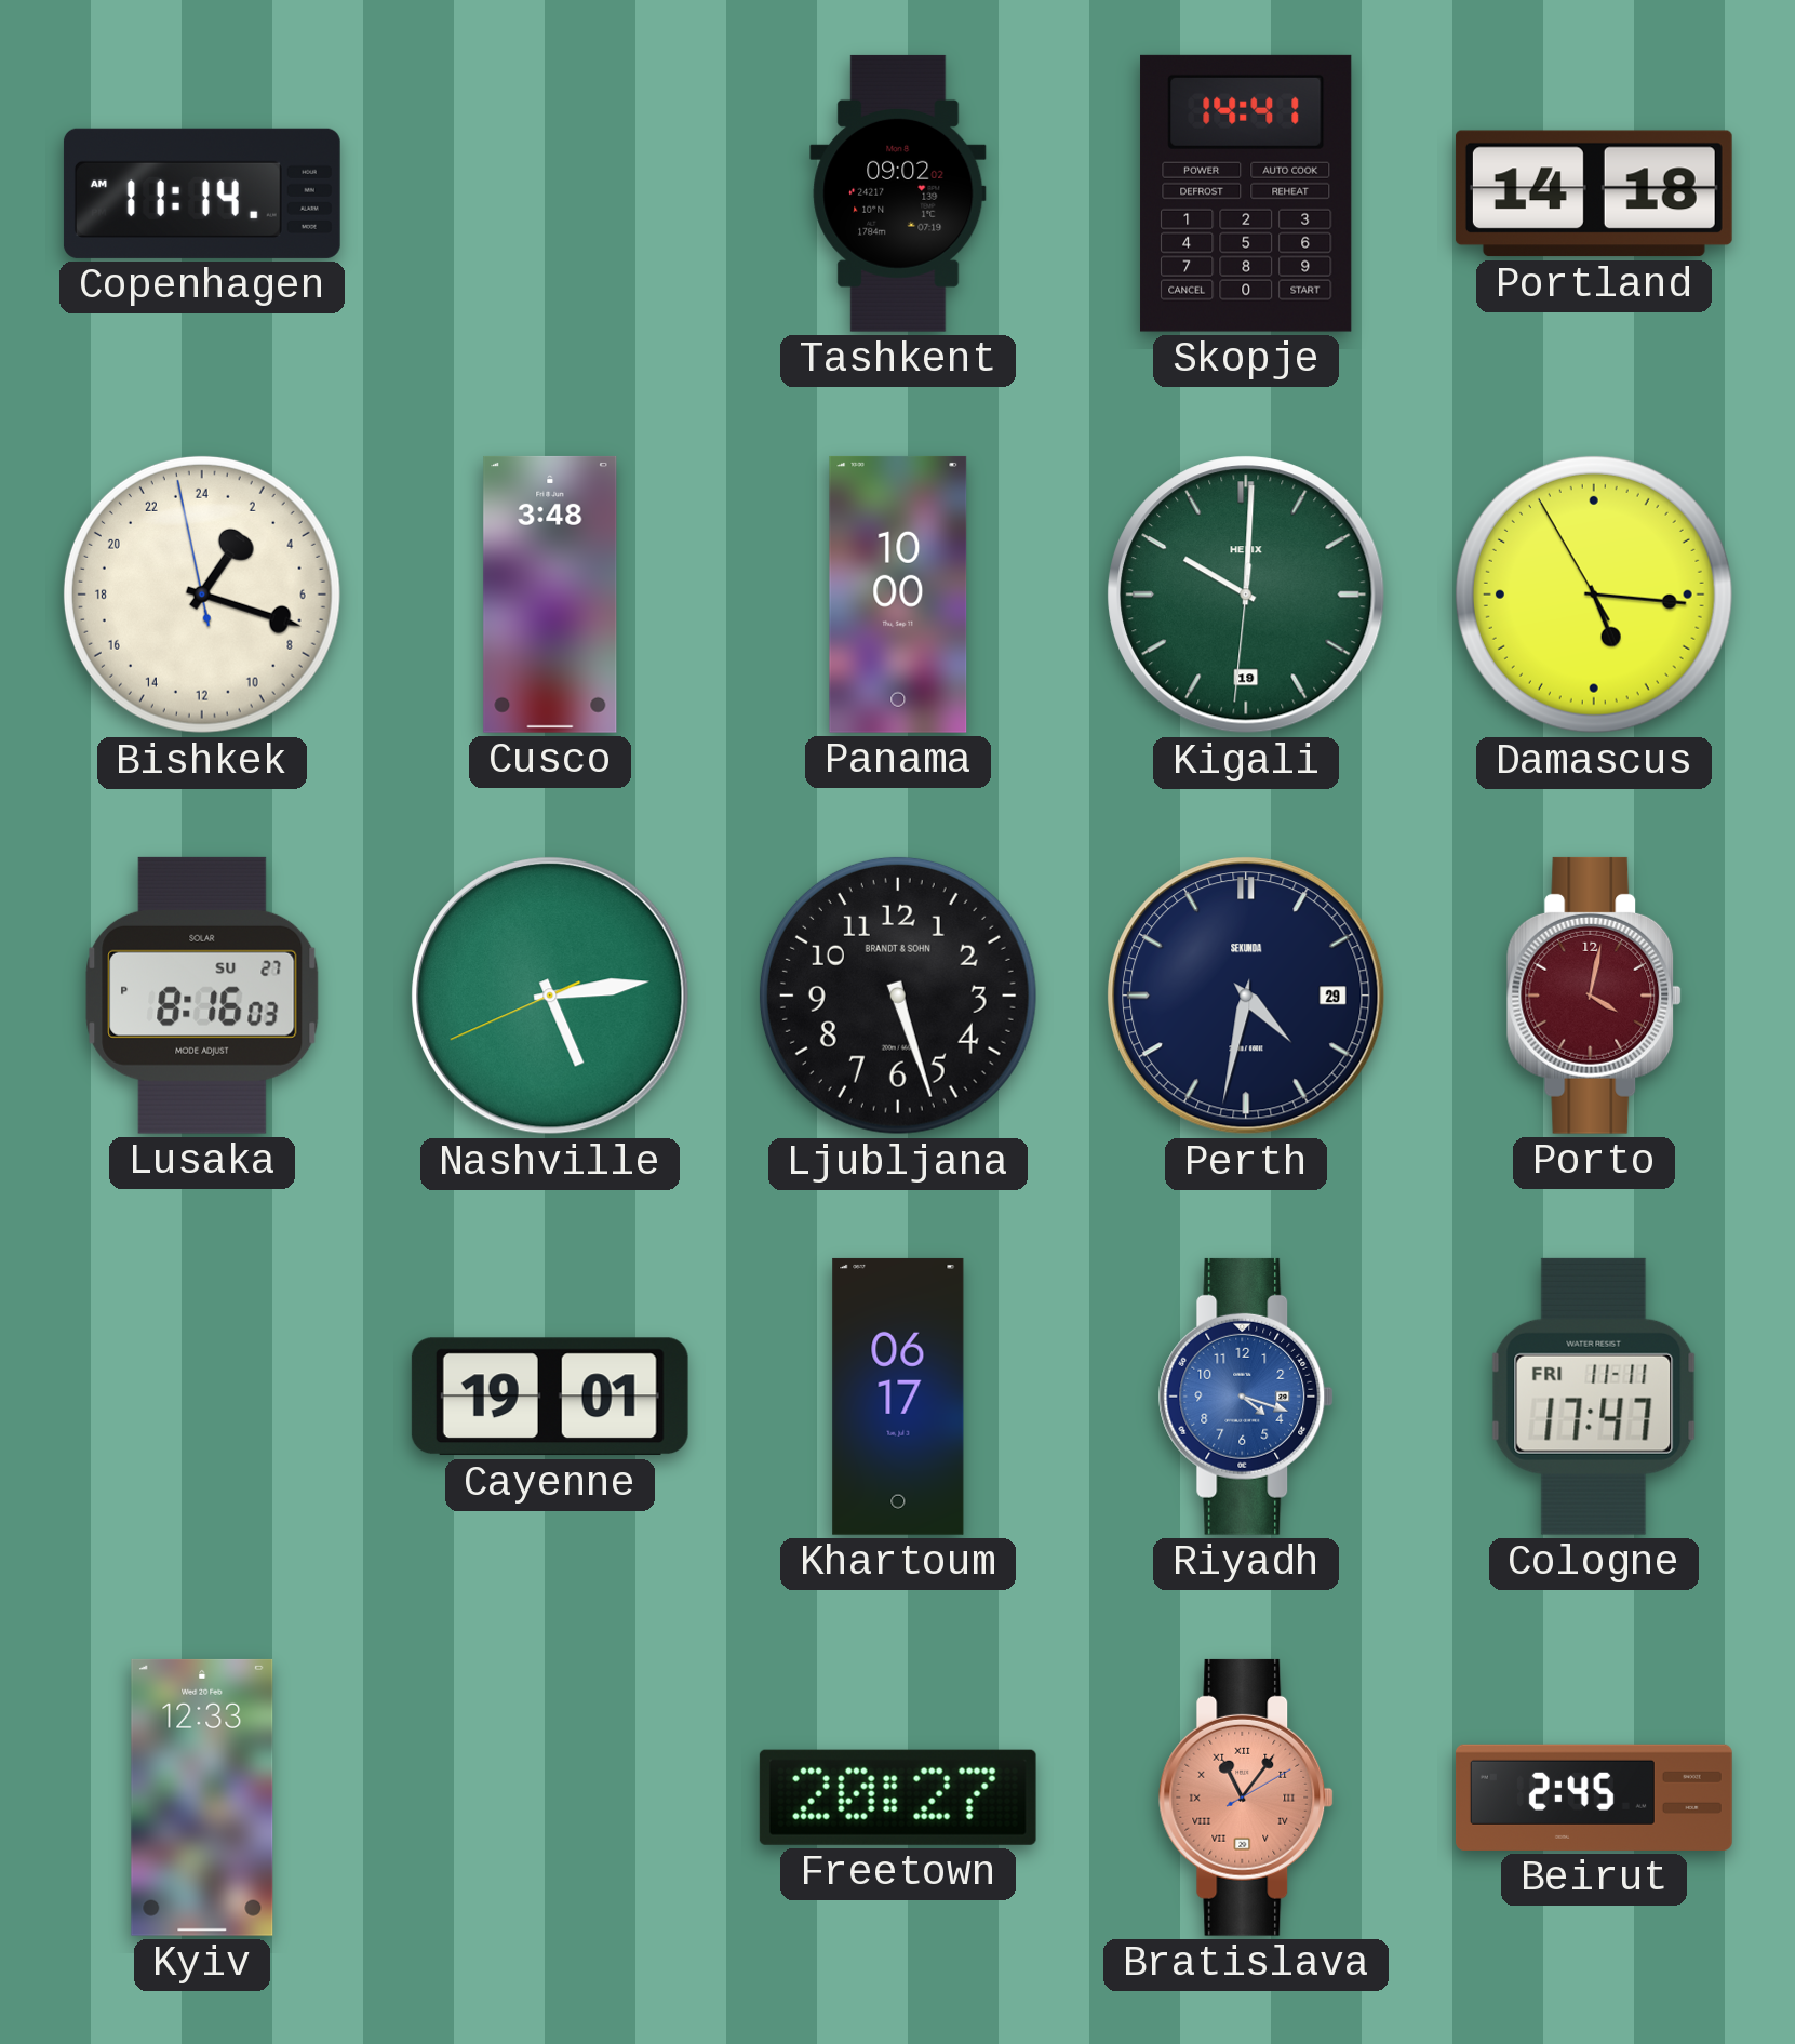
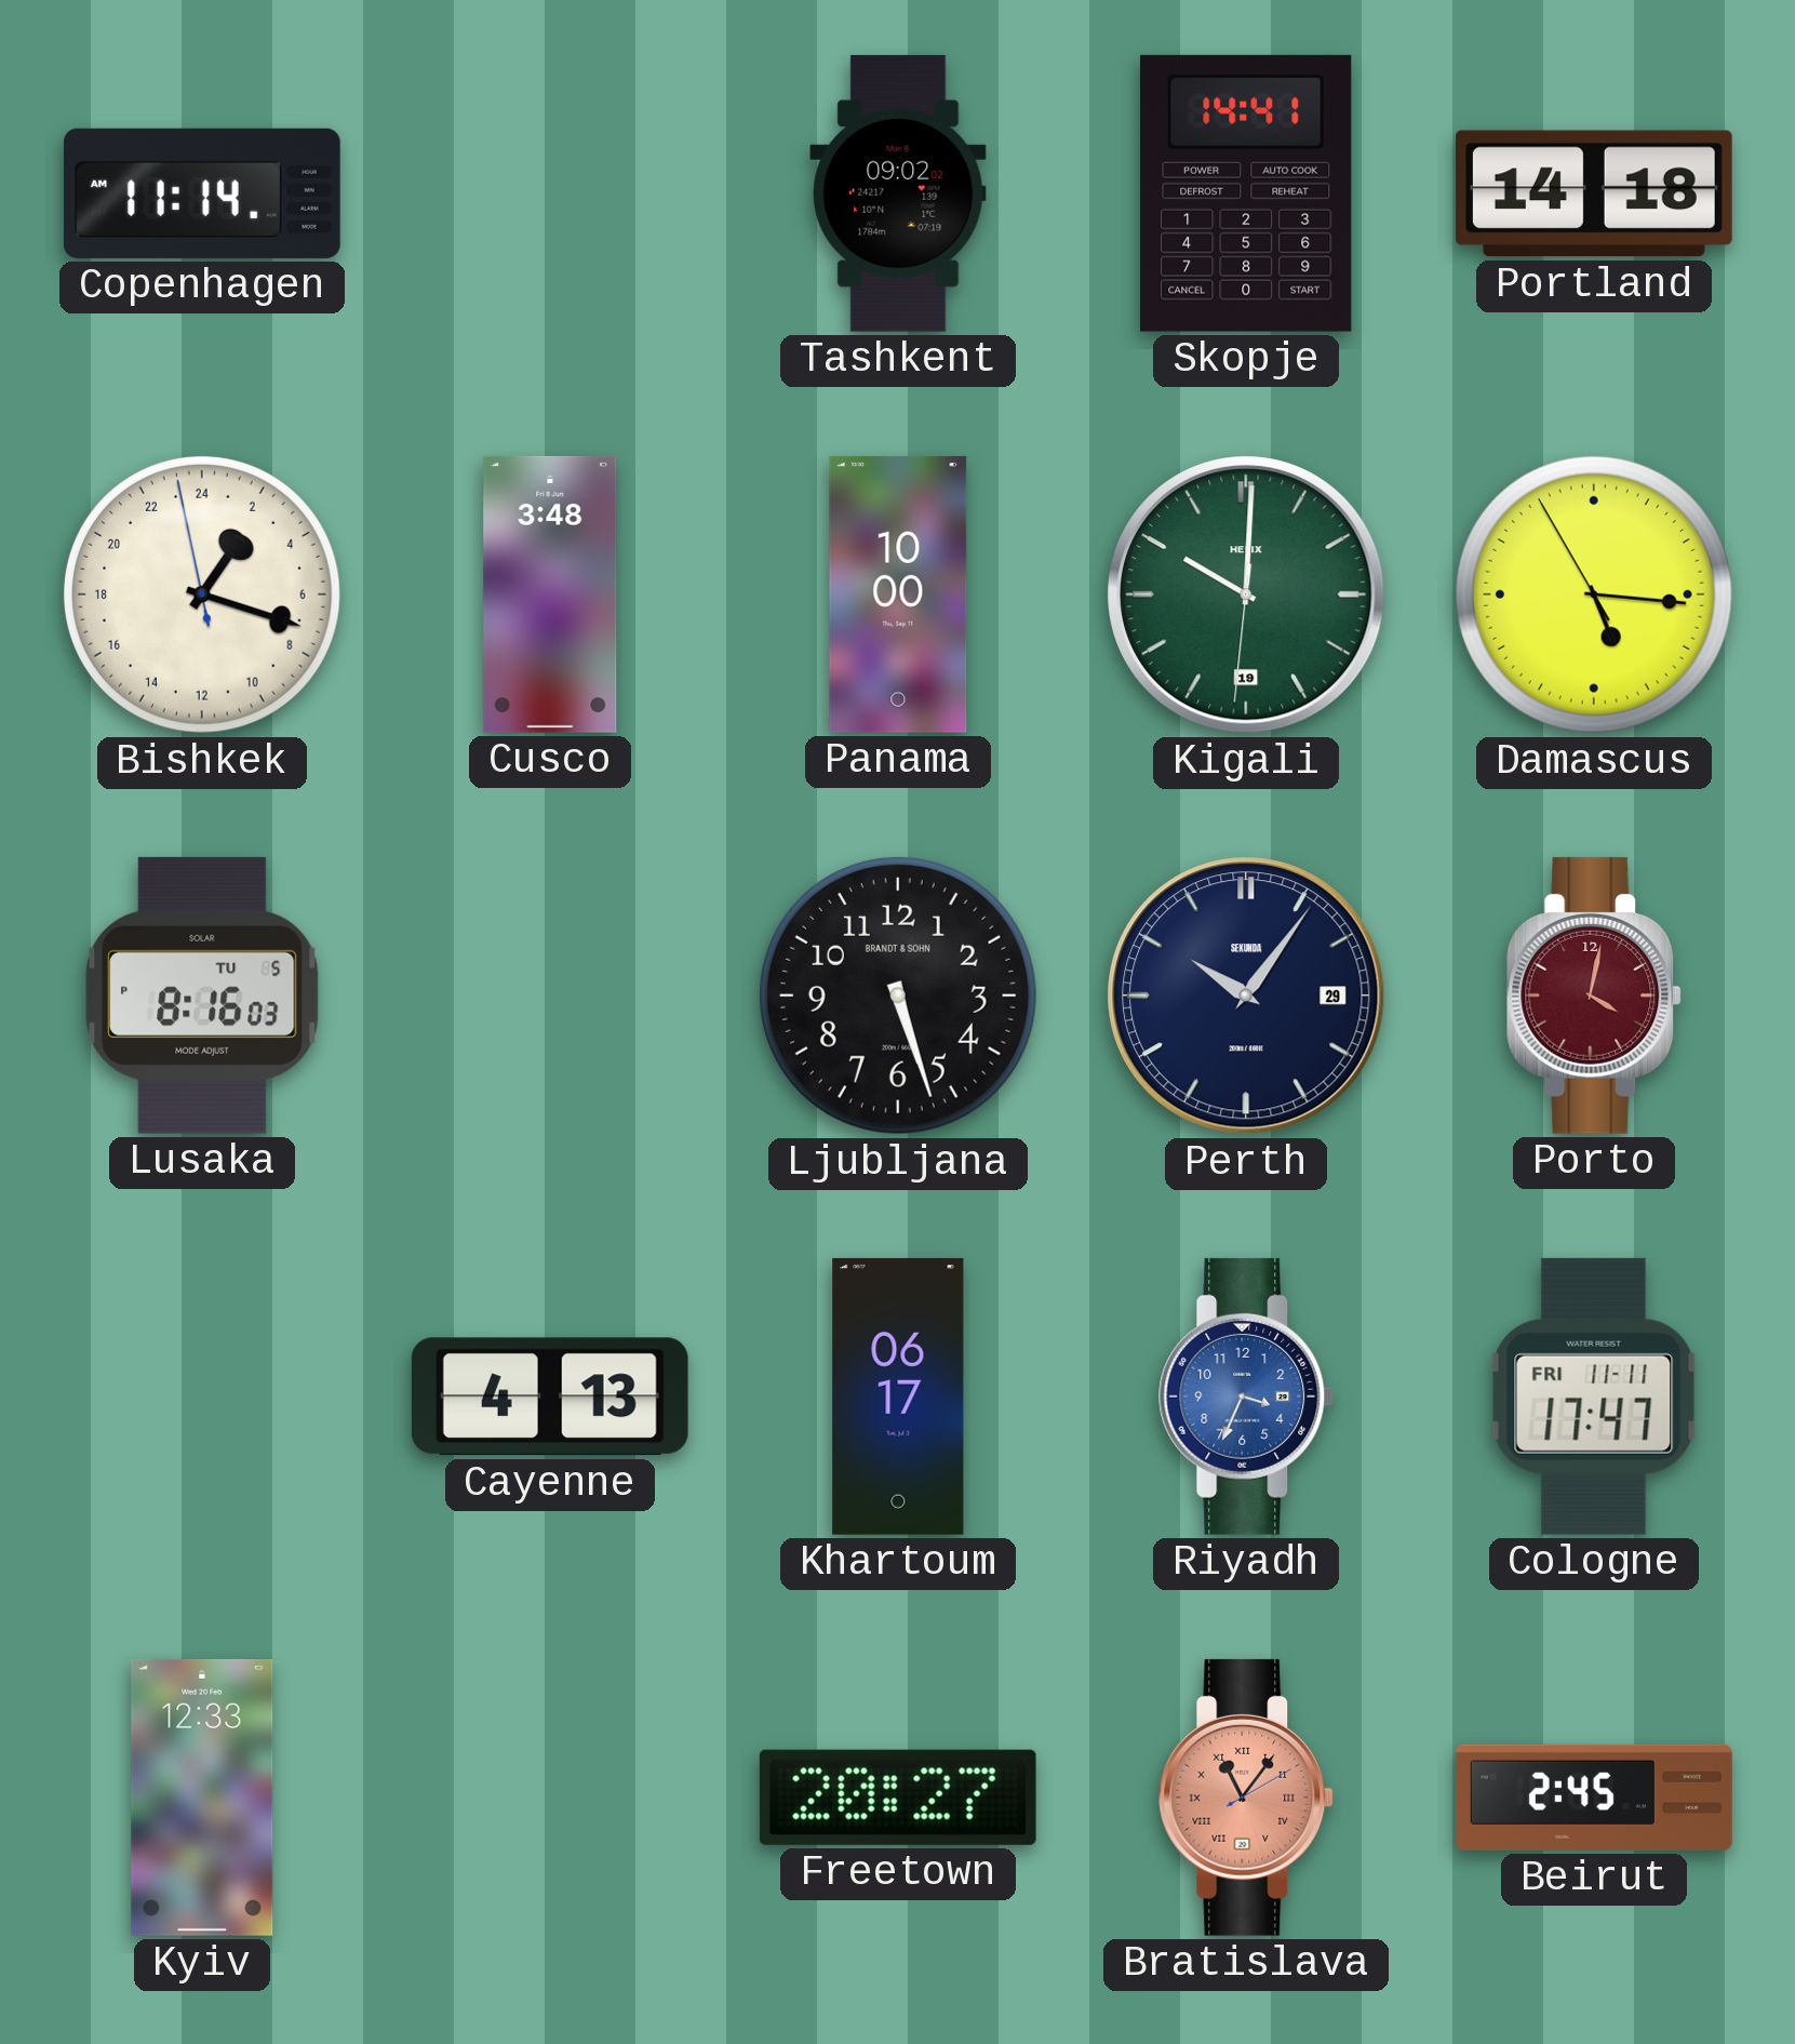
Lusaka date: SU 27 -> TU 5
Nashville: 5:13 -> none
Perth: 4:32 -> 10:06
Cayenne: 19:01 -> 4:13
Riyadh: 4:18 -> 3:34
